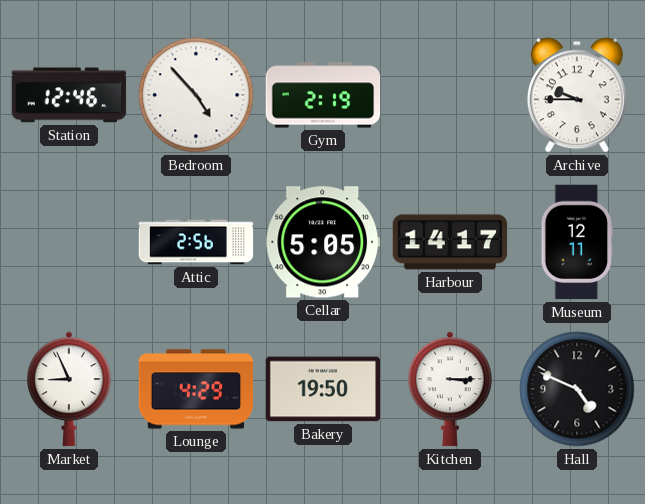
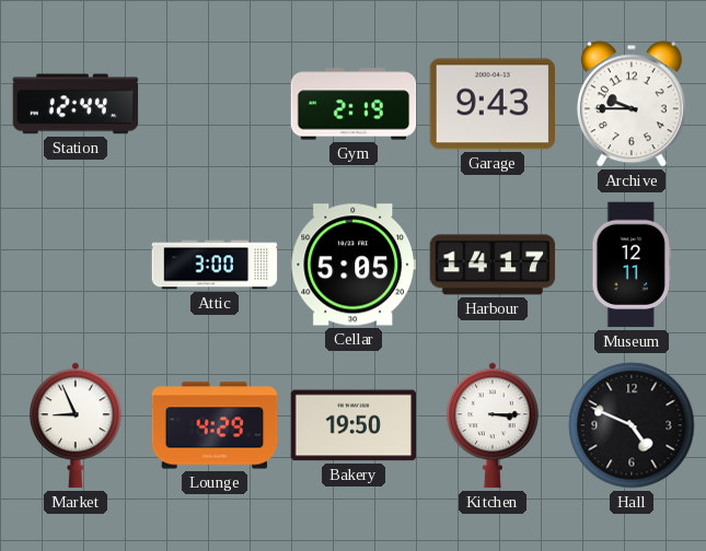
Station: 12:46 -> 12:44
Bedroom: 4:53 -> none
Garage: none -> 9:43
Attic: 2:56 -> 3:00
